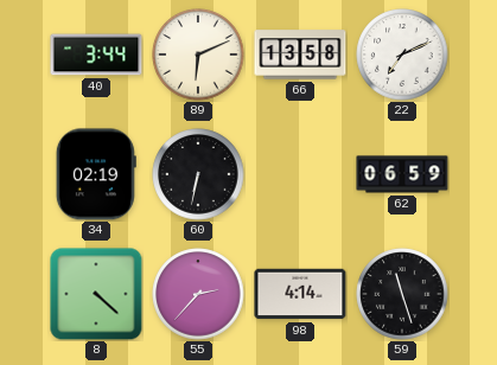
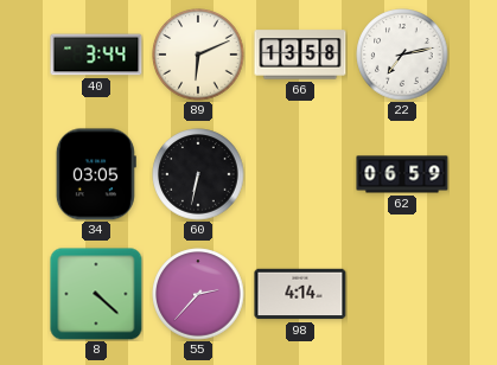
22: 7:11 -> 7:13
34: 02:19 -> 03:05
59: 11:27 -> none
